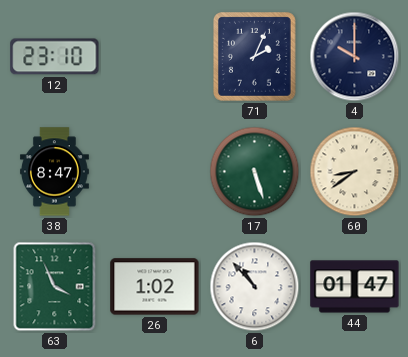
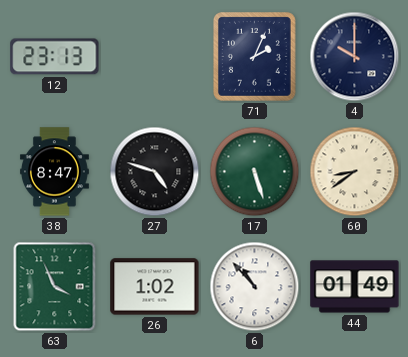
12: 23:10 -> 23:13
27: none -> 4:48
44: 01:47 -> 01:49
